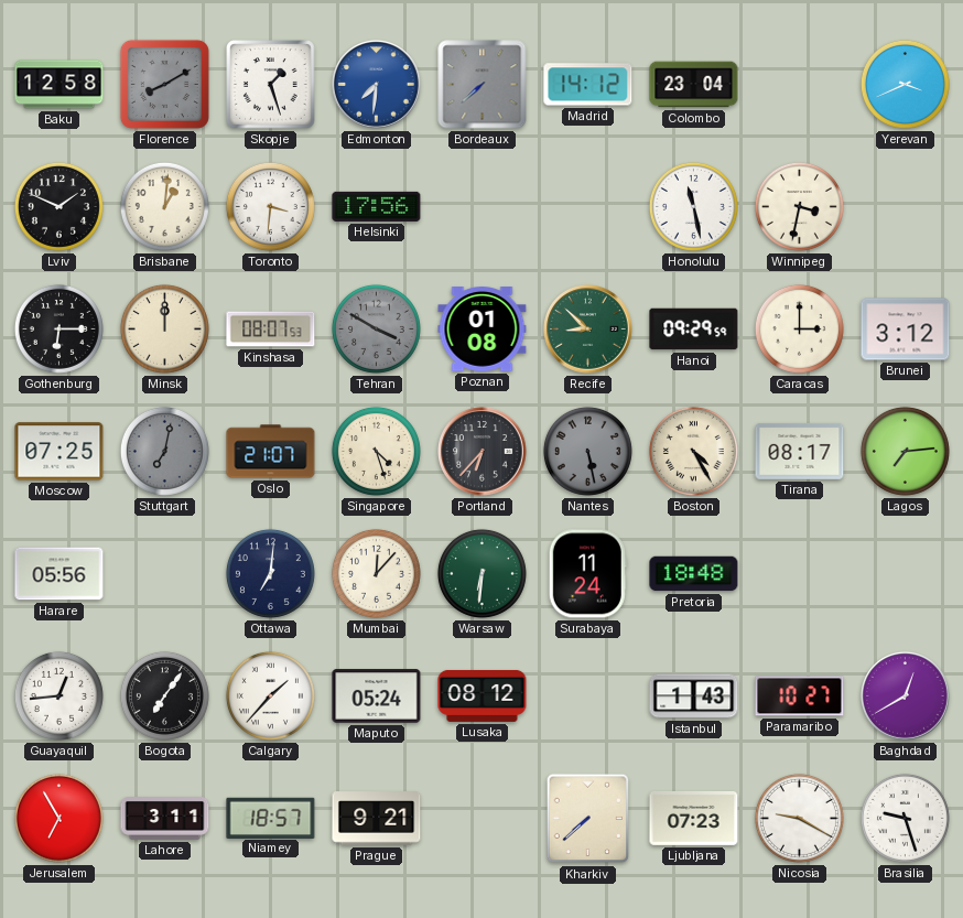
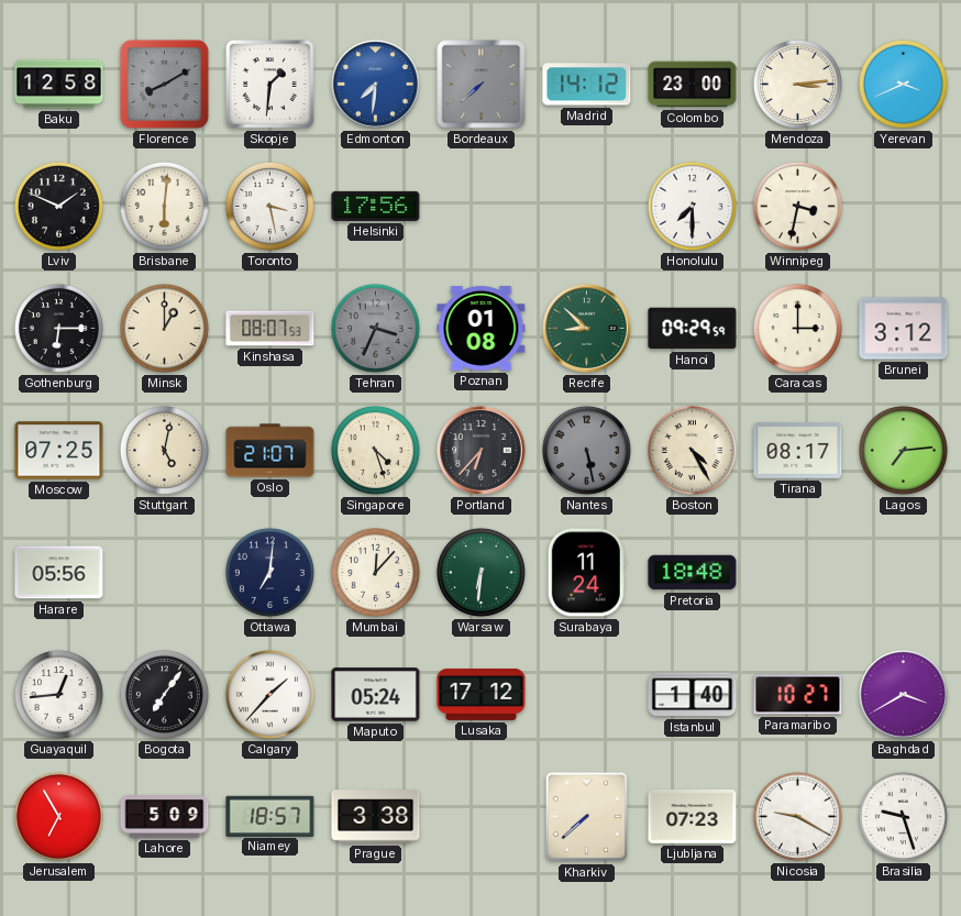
Skopje: 1:27 -> 1:31
Colombo: 23:04 -> 23:00
Mendoza: none -> 3:14
Brisbane: 1:01 -> 6:01
Toronto: 3:31 -> 3:28
Honolulu: 11:28 -> 7:30
Minsk: 12:00 -> 1:00
Tehran: 3:50 -> 3:34
Stuttgart: 7:02 -> 5:02
Stuttgart dial: grey -> cream
Lusaka: 08:12 -> 17:12
Istanbul: 1:43 -> 1:40
Baghdad: 12:40 -> 3:40
Lahore: 3:11 -> 5:09
Prague: 9:21 -> 3:38
